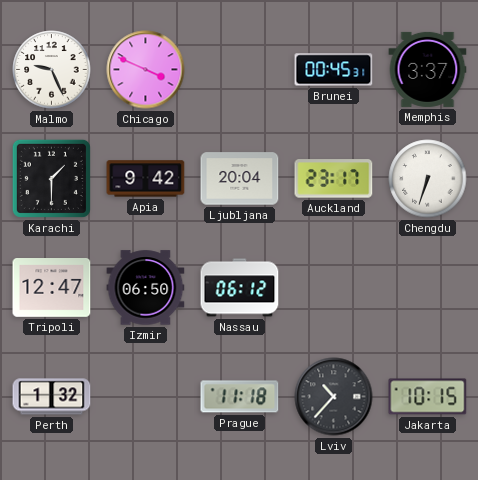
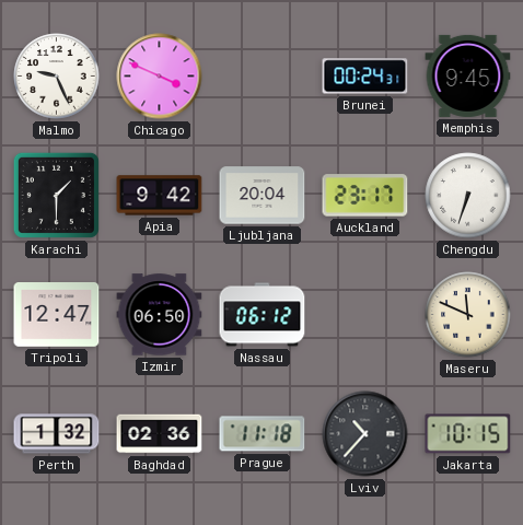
Brunei: 00:45 -> 00:24
Memphis: 3:37 -> 9:45
Maseru: none -> 11:49
Baghdad: none -> 02:36
